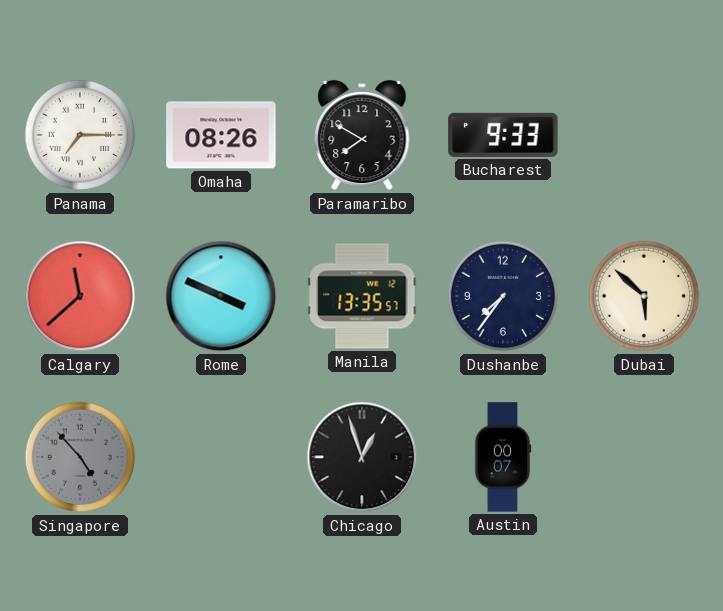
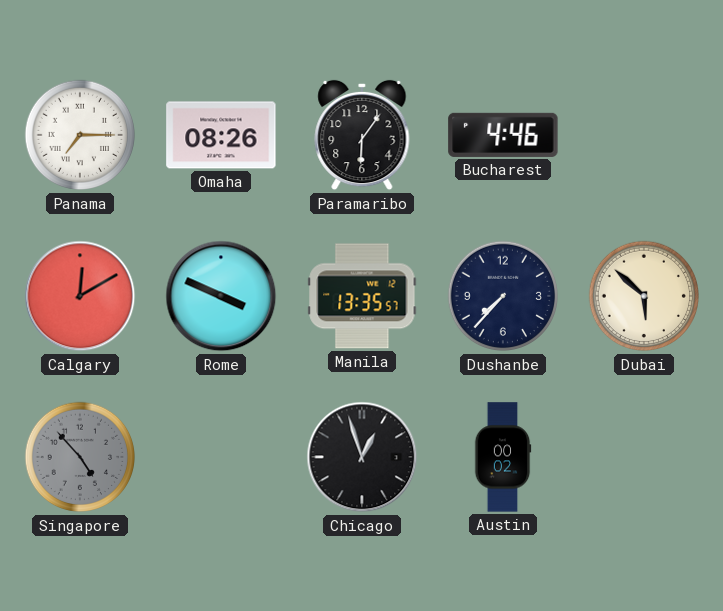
Paramaribo: 7:50 -> 6:06
Bucharest: 9:33 -> 4:46
Calgary: 11:38 -> 12:10
Dushanbe: 7:36 -> 7:37
Austin: 00:07 -> 00:02
